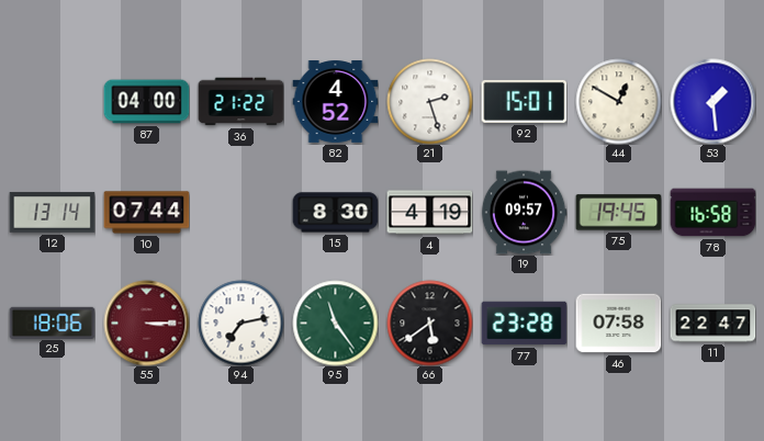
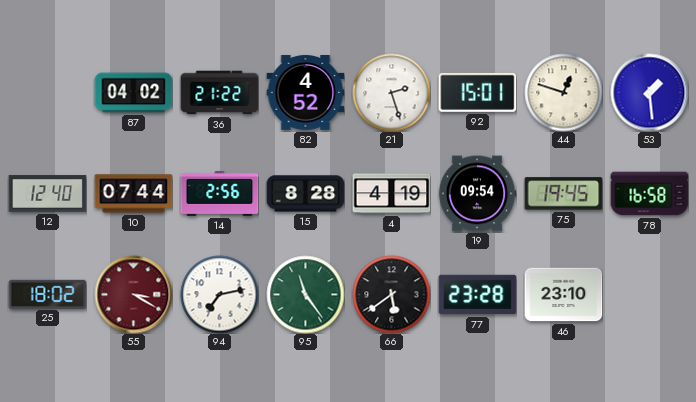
87: 04:00 -> 04:02
44: 12:50 -> 12:48
12: 13:14 -> 12:40
14: none -> 2:56
15: 8:30 -> 8:28
19: 09:57 -> 09:54
25: 18:06 -> 18:02
55: 3:15 -> 3:20
46: 07:58 -> 23:10
11: 22:47 -> none
